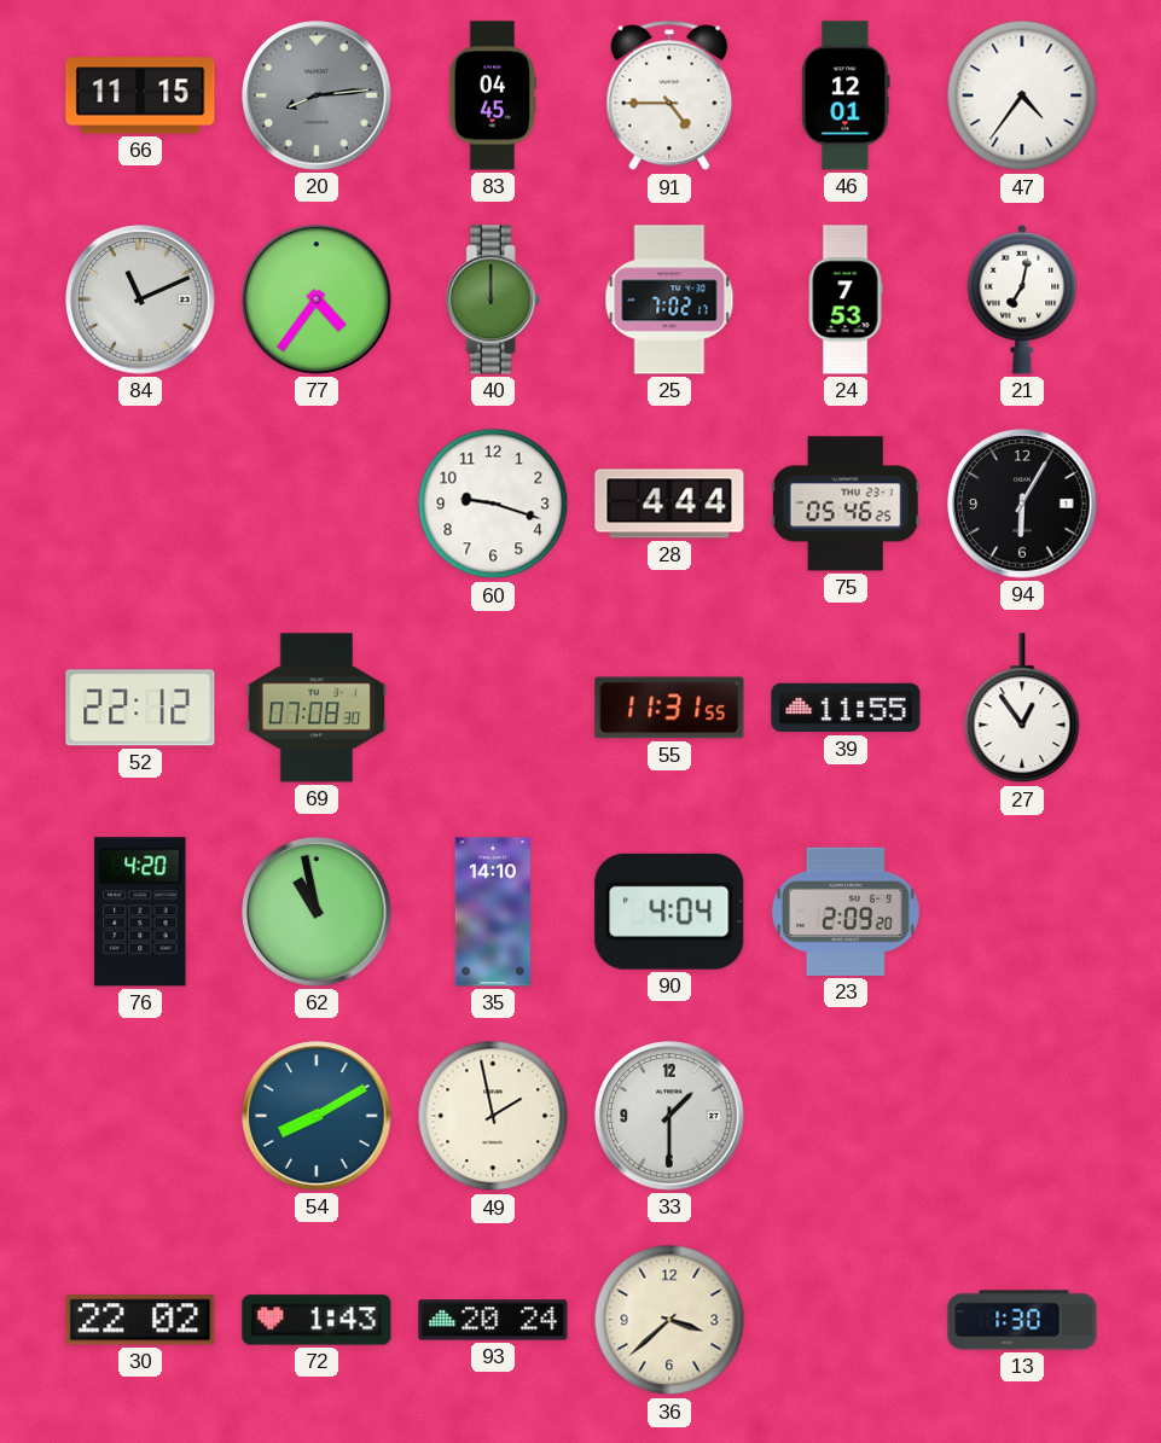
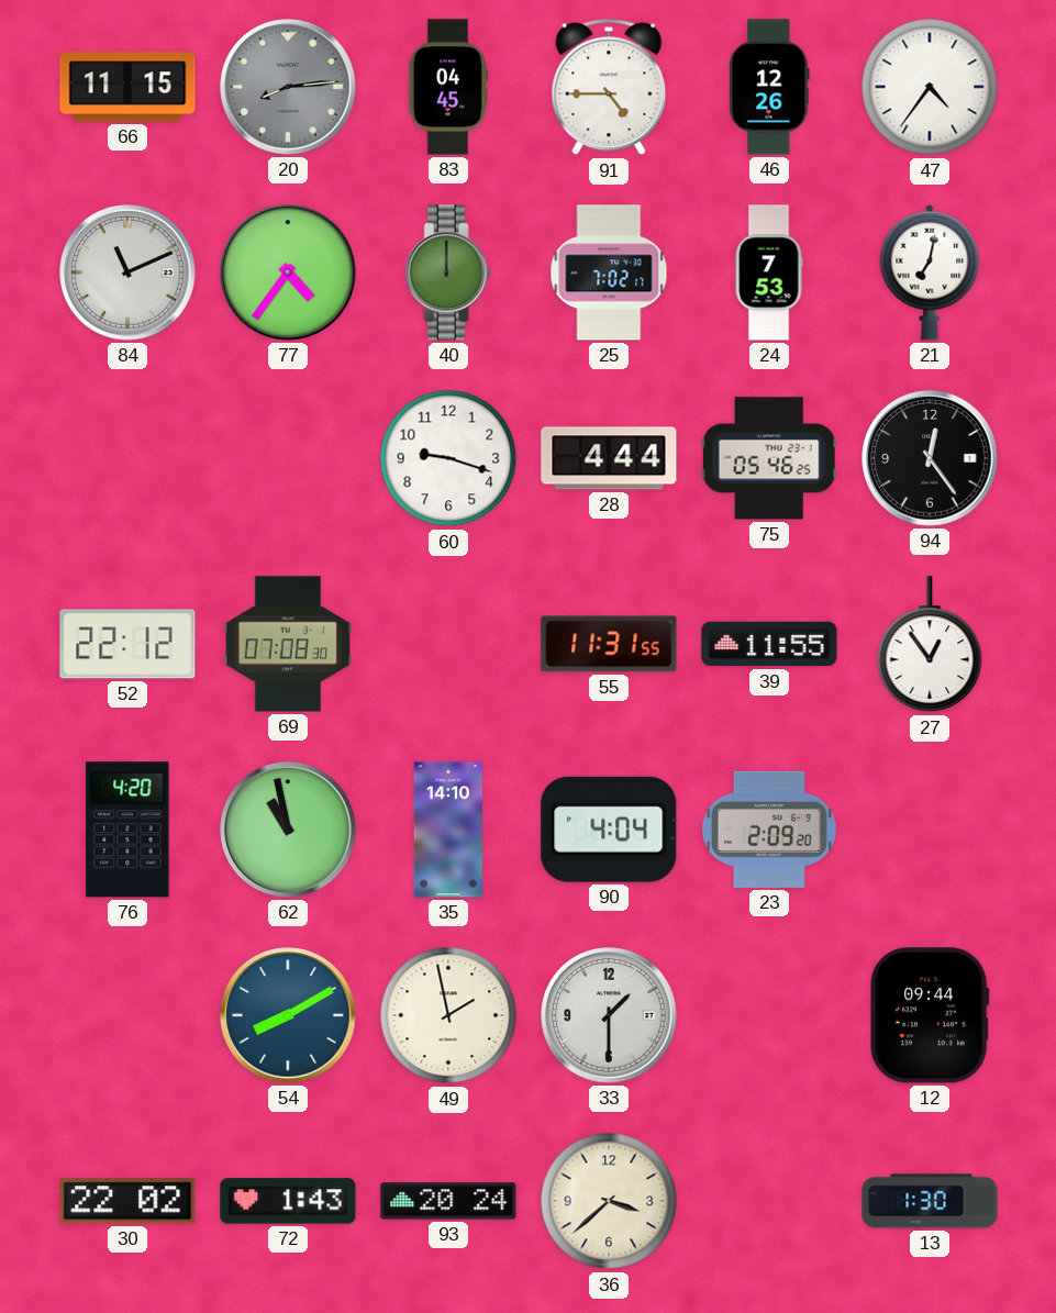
46: 12:01 -> 12:26
94: 6:05 -> 12:24
12: none -> 09:44
